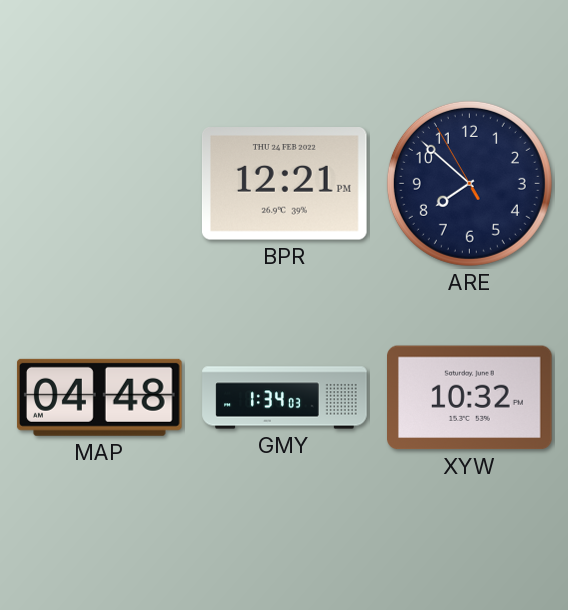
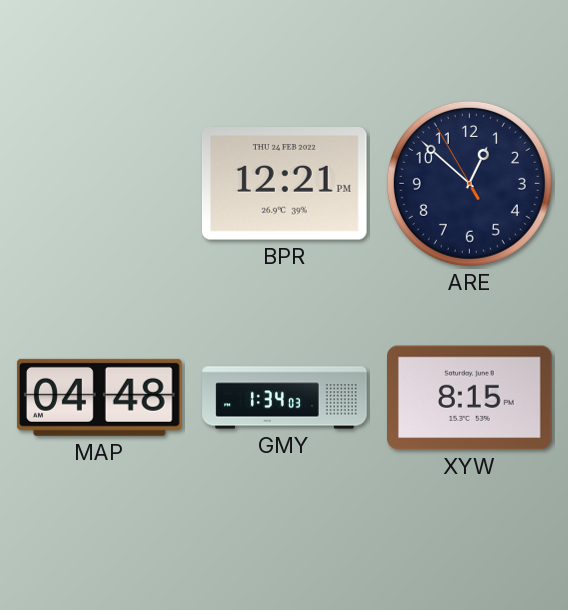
ARE: 7:51 -> 12:51
XYW: 10:32 -> 8:15
